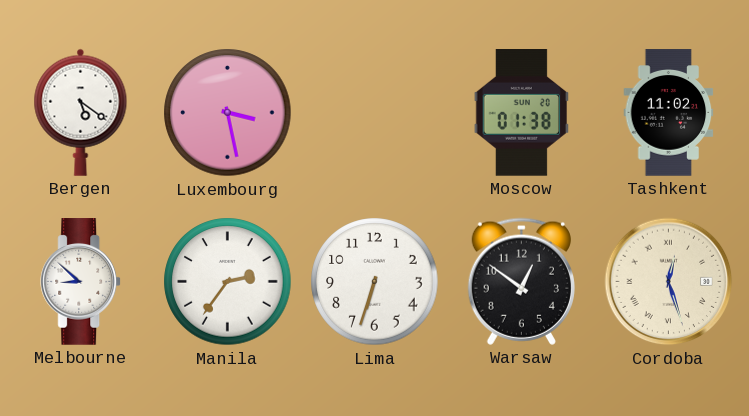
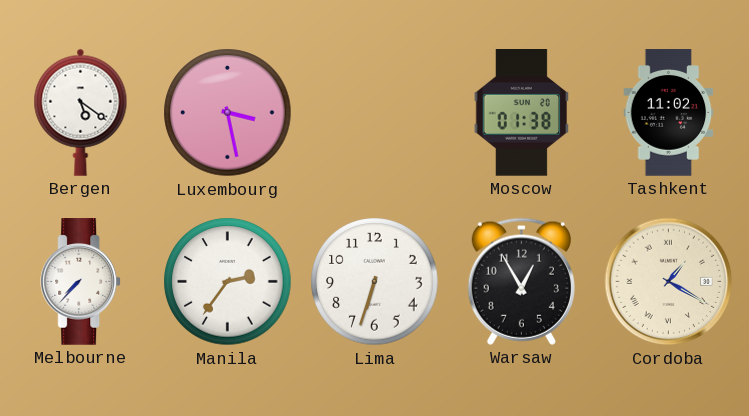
Melbourne: 8:52 -> 7:37
Warsaw: 12:51 -> 12:55
Cordoba: 12:27 -> 1:20
